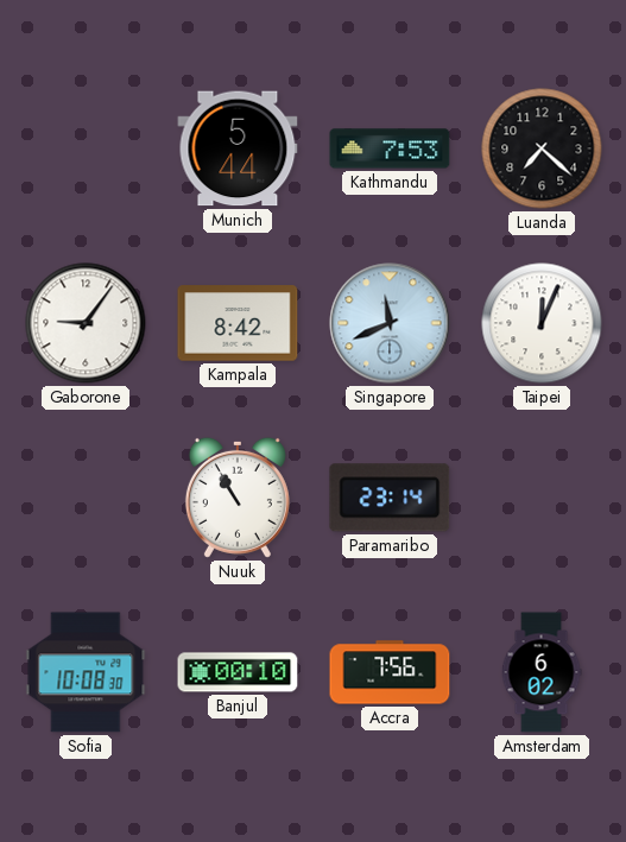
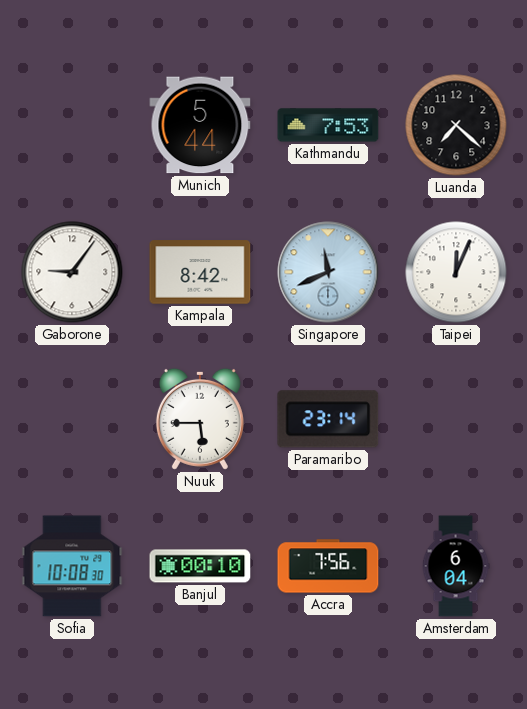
Nuuk: 10:55 -> 5:45
Amsterdam: 6:02 -> 6:04
